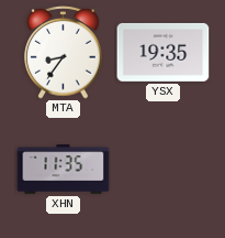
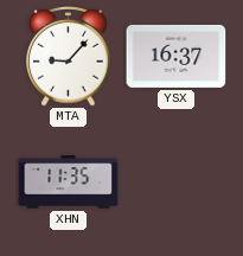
MTA: 8:36 -> 9:07
YSX: 19:35 -> 16:37
